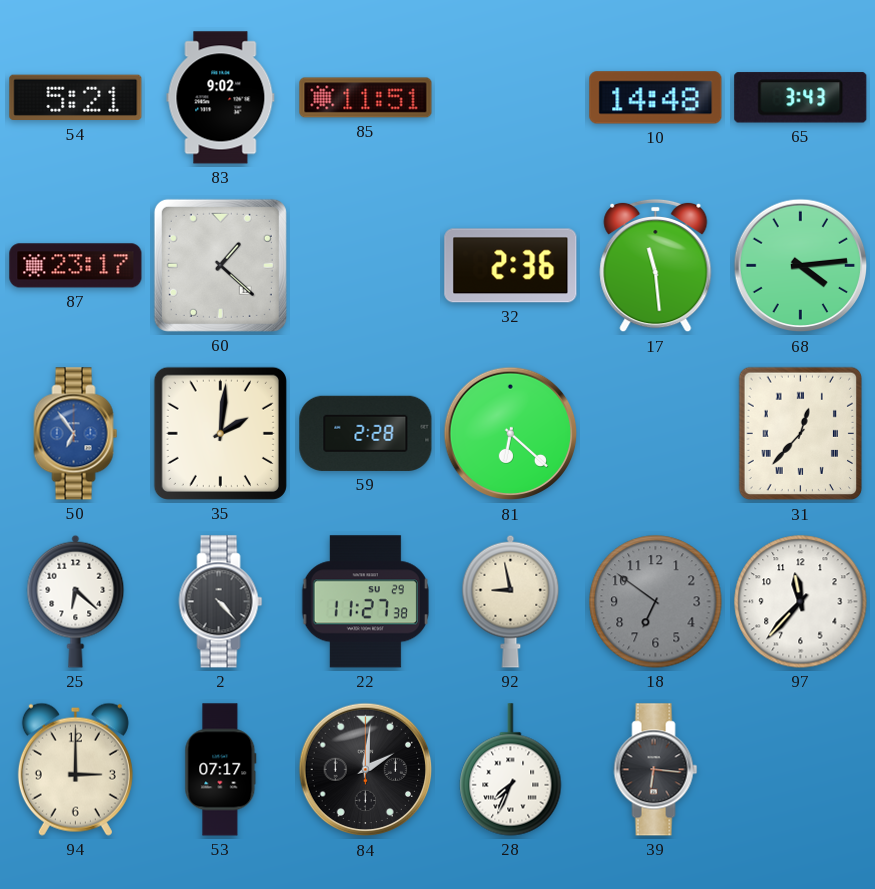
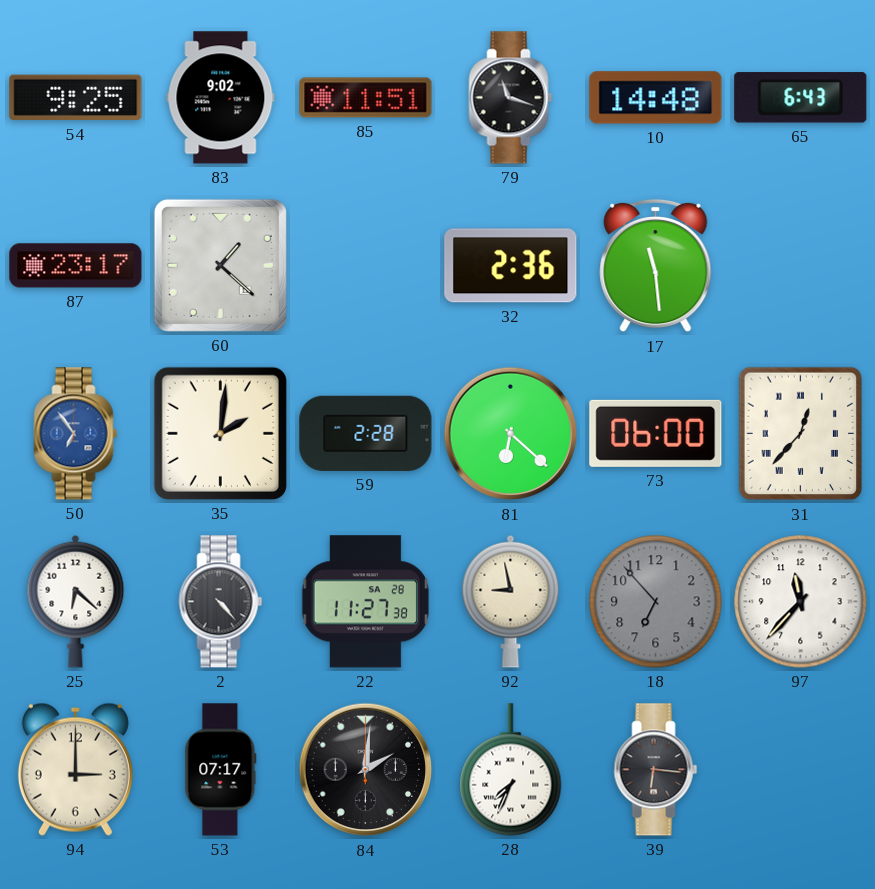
54: 5:21 -> 9:25
79: none -> 11:18
65: 3:43 -> 6:43
68: 4:14 -> none
73: none -> 06:00
22 date: SU 29 -> SA 28
18: 6:51 -> 6:53
